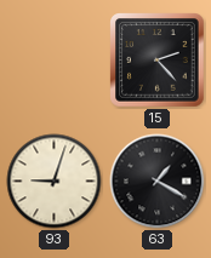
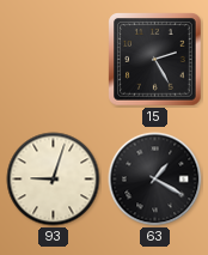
15: 2:23 -> 2:25
